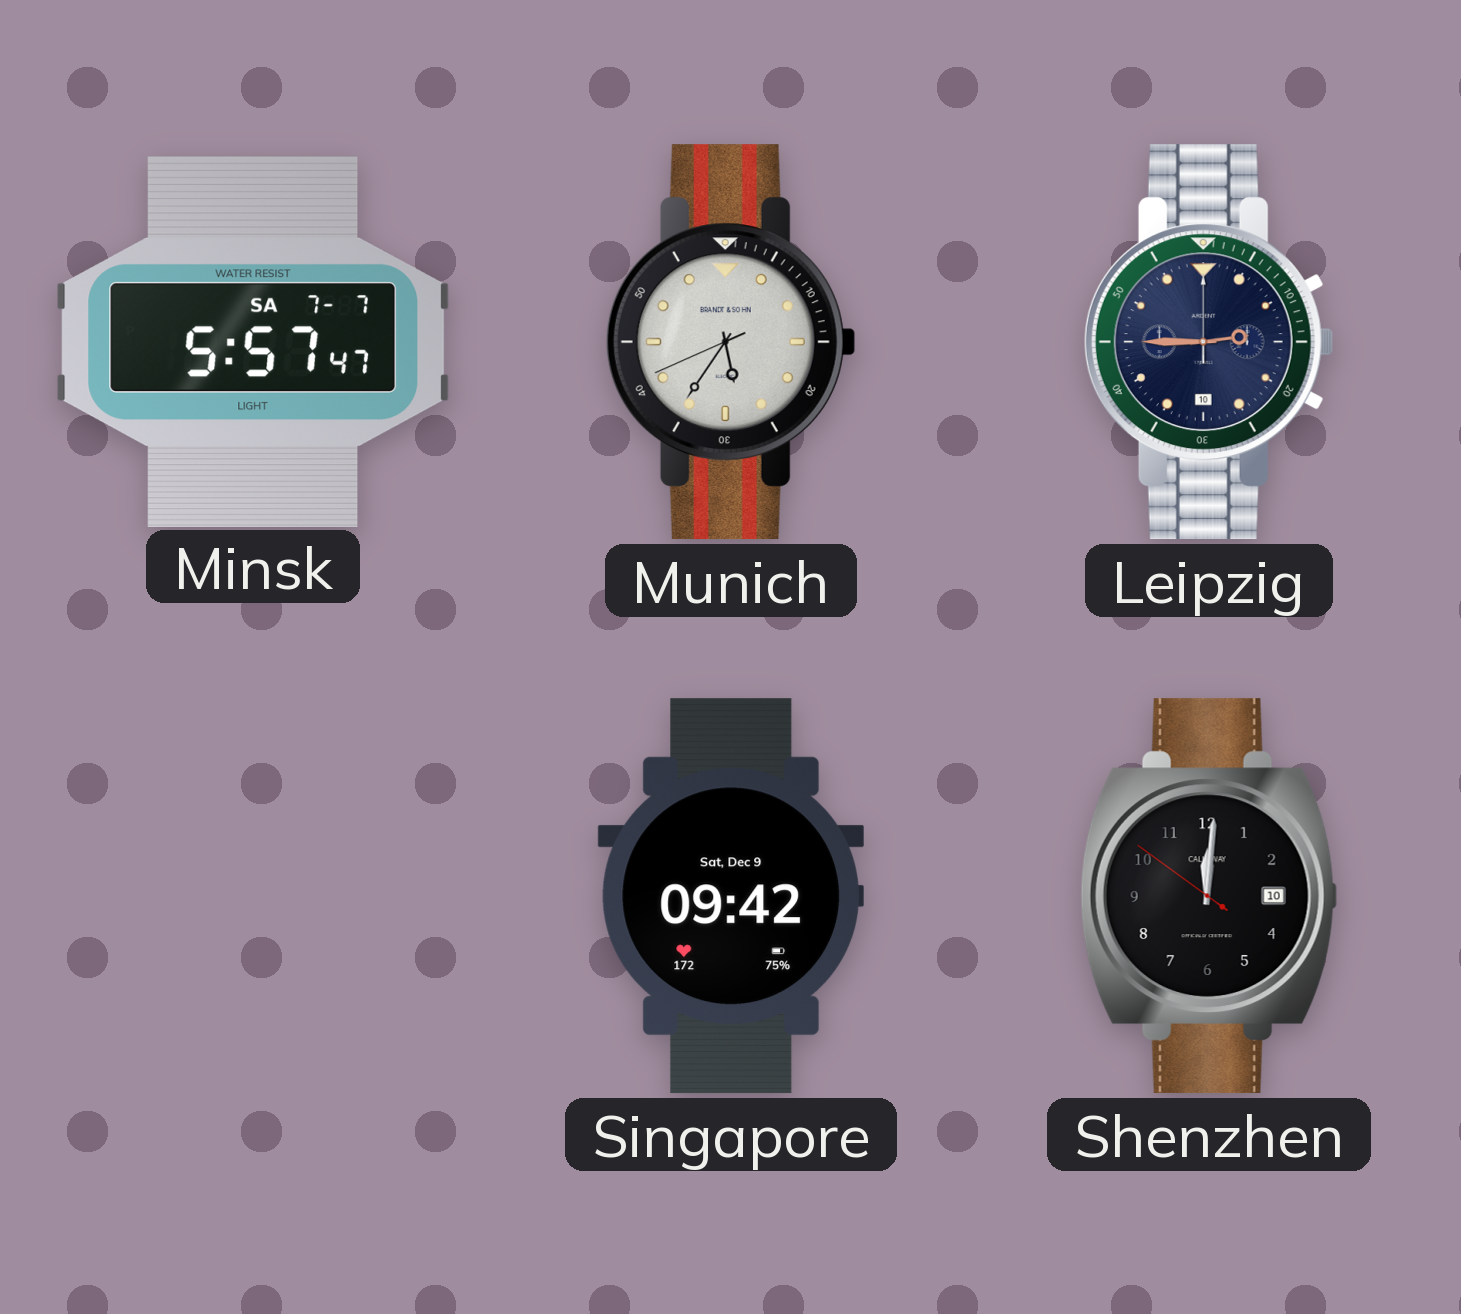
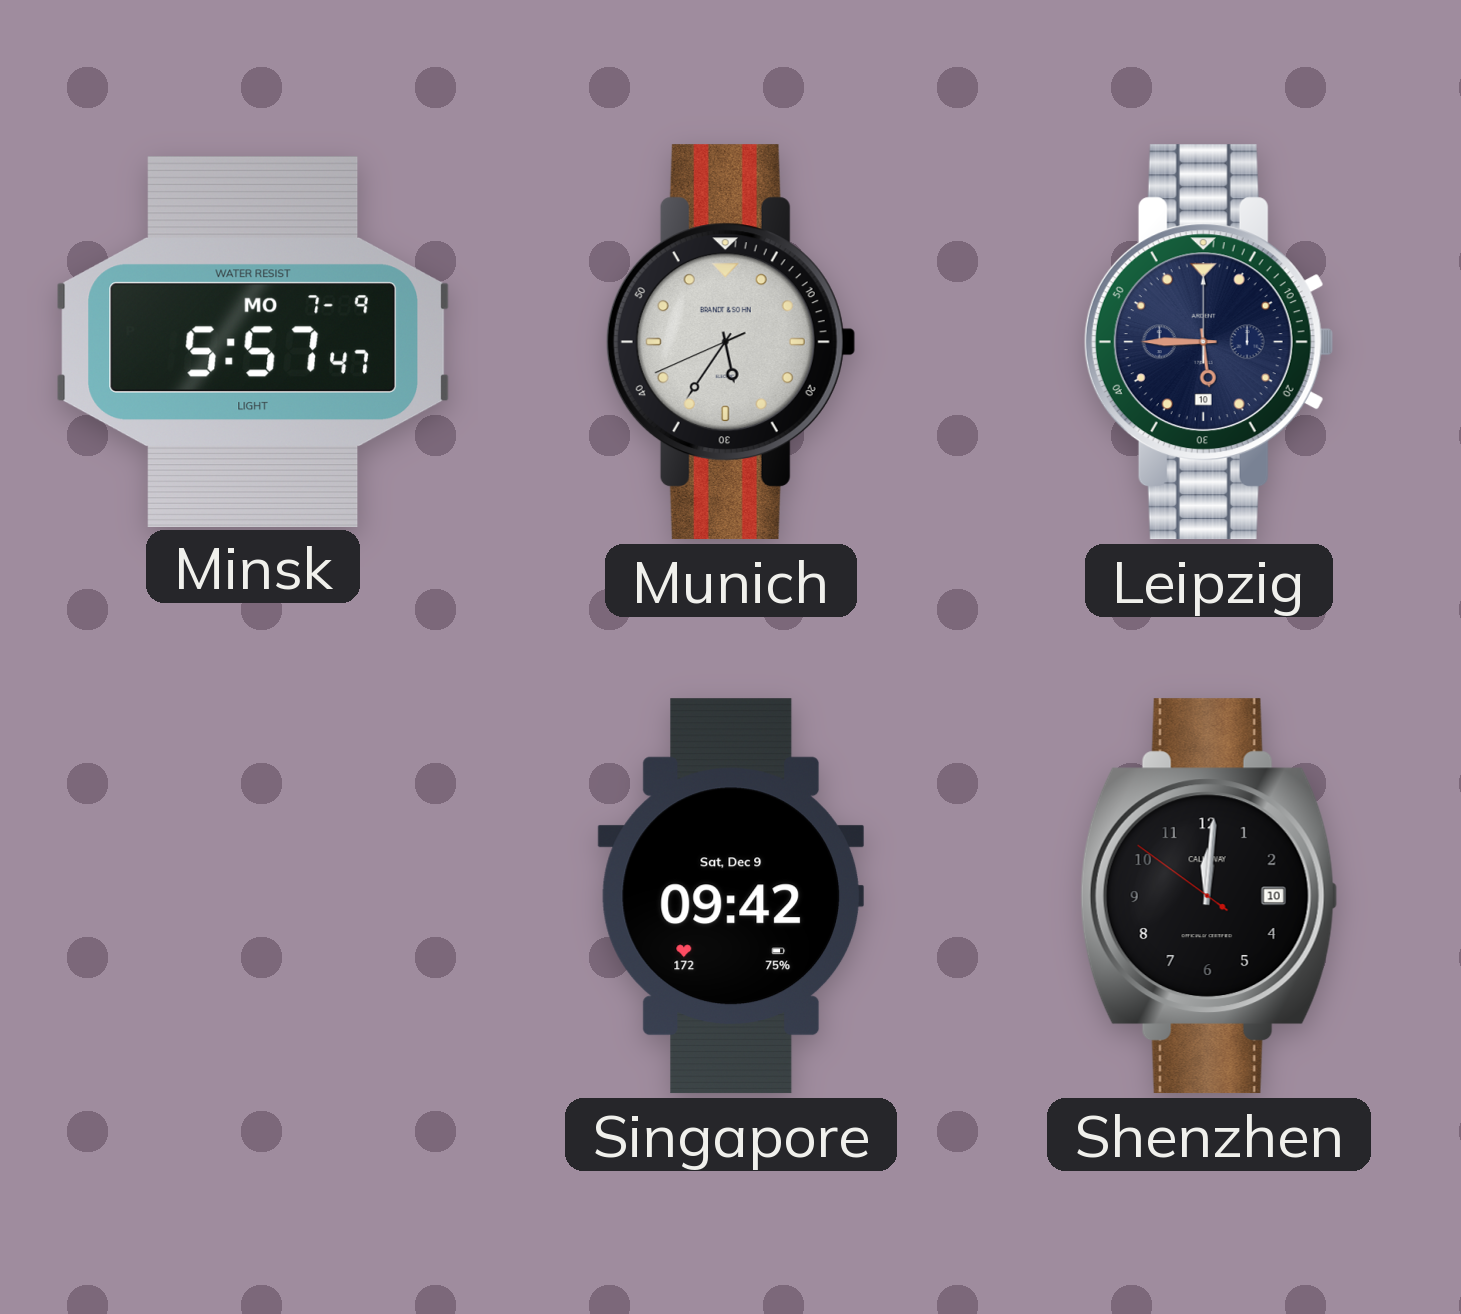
Minsk date: SA 7-7 -> MO 7-9
Leipzig: 2:45 -> 5:45
